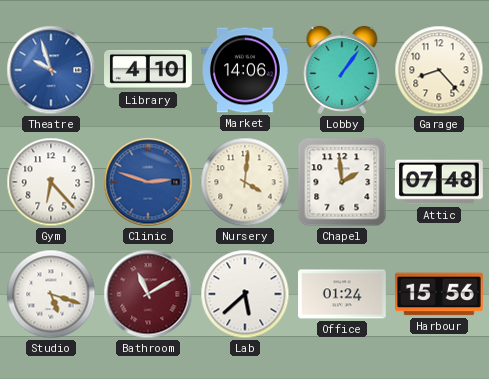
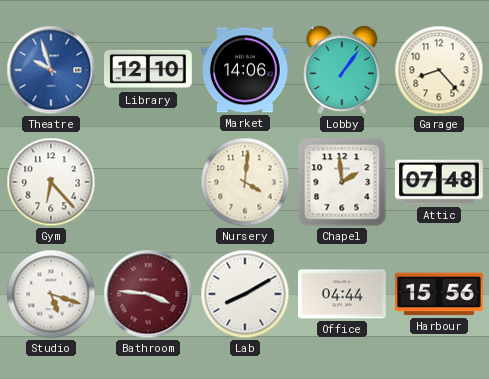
Library: 4:10 -> 12:10
Clinic: 2:48 -> none
Bathroom: 11:10 -> 3:46
Lab: 5:38 -> 8:10
Office: 01:24 -> 04:44
